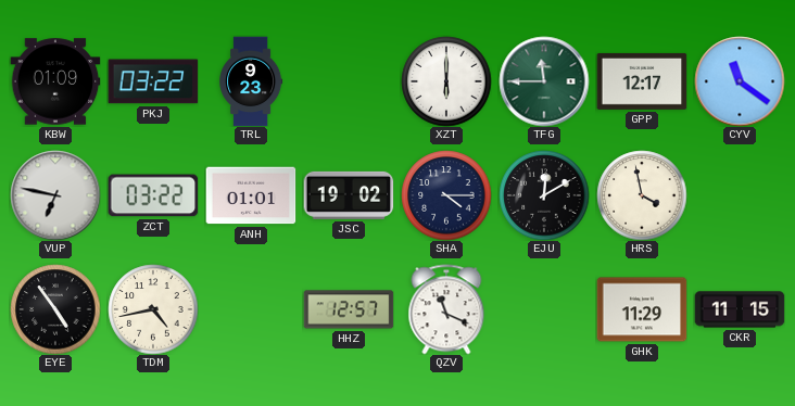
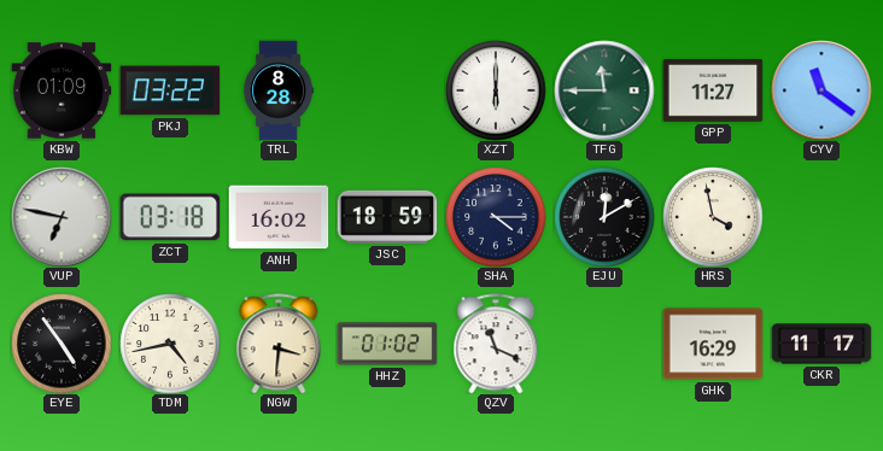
TRL: 9:23 -> 8:28
GPP: 12:17 -> 11:27
ZCT: 03:22 -> 03:18
ANH: 01:01 -> 16:02
JSC: 19:02 -> 18:59
NGW: none -> 3:31
HHZ: 12:57 -> 01:02
GHK: 11:29 -> 16:29
CKR: 11:15 -> 11:17
